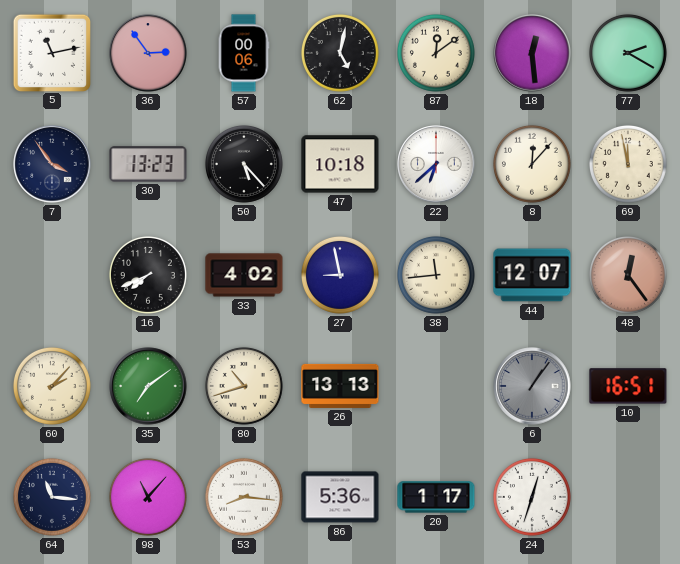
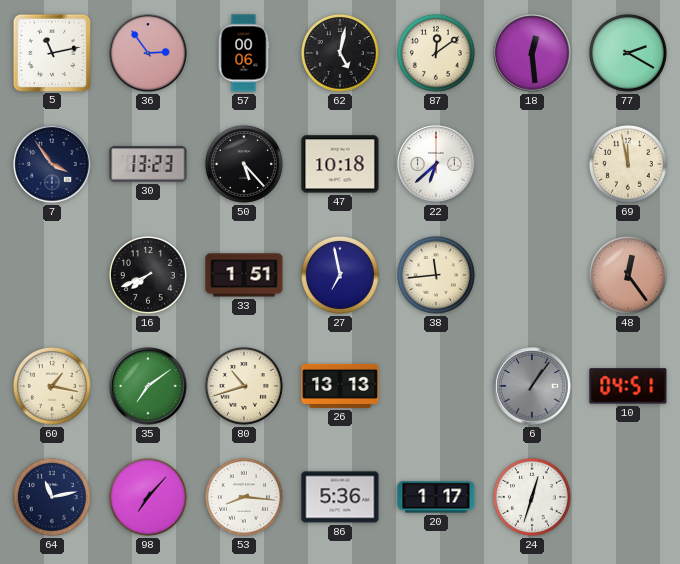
8: 12:07 -> none
33: 4:02 -> 1:51
27: 8:58 -> 6:58
44: 12:07 -> none
60: 2:07 -> 1:17
10: 16:51 -> 04:51
64: 11:16 -> 11:13
98: 11:07 -> 7:07
